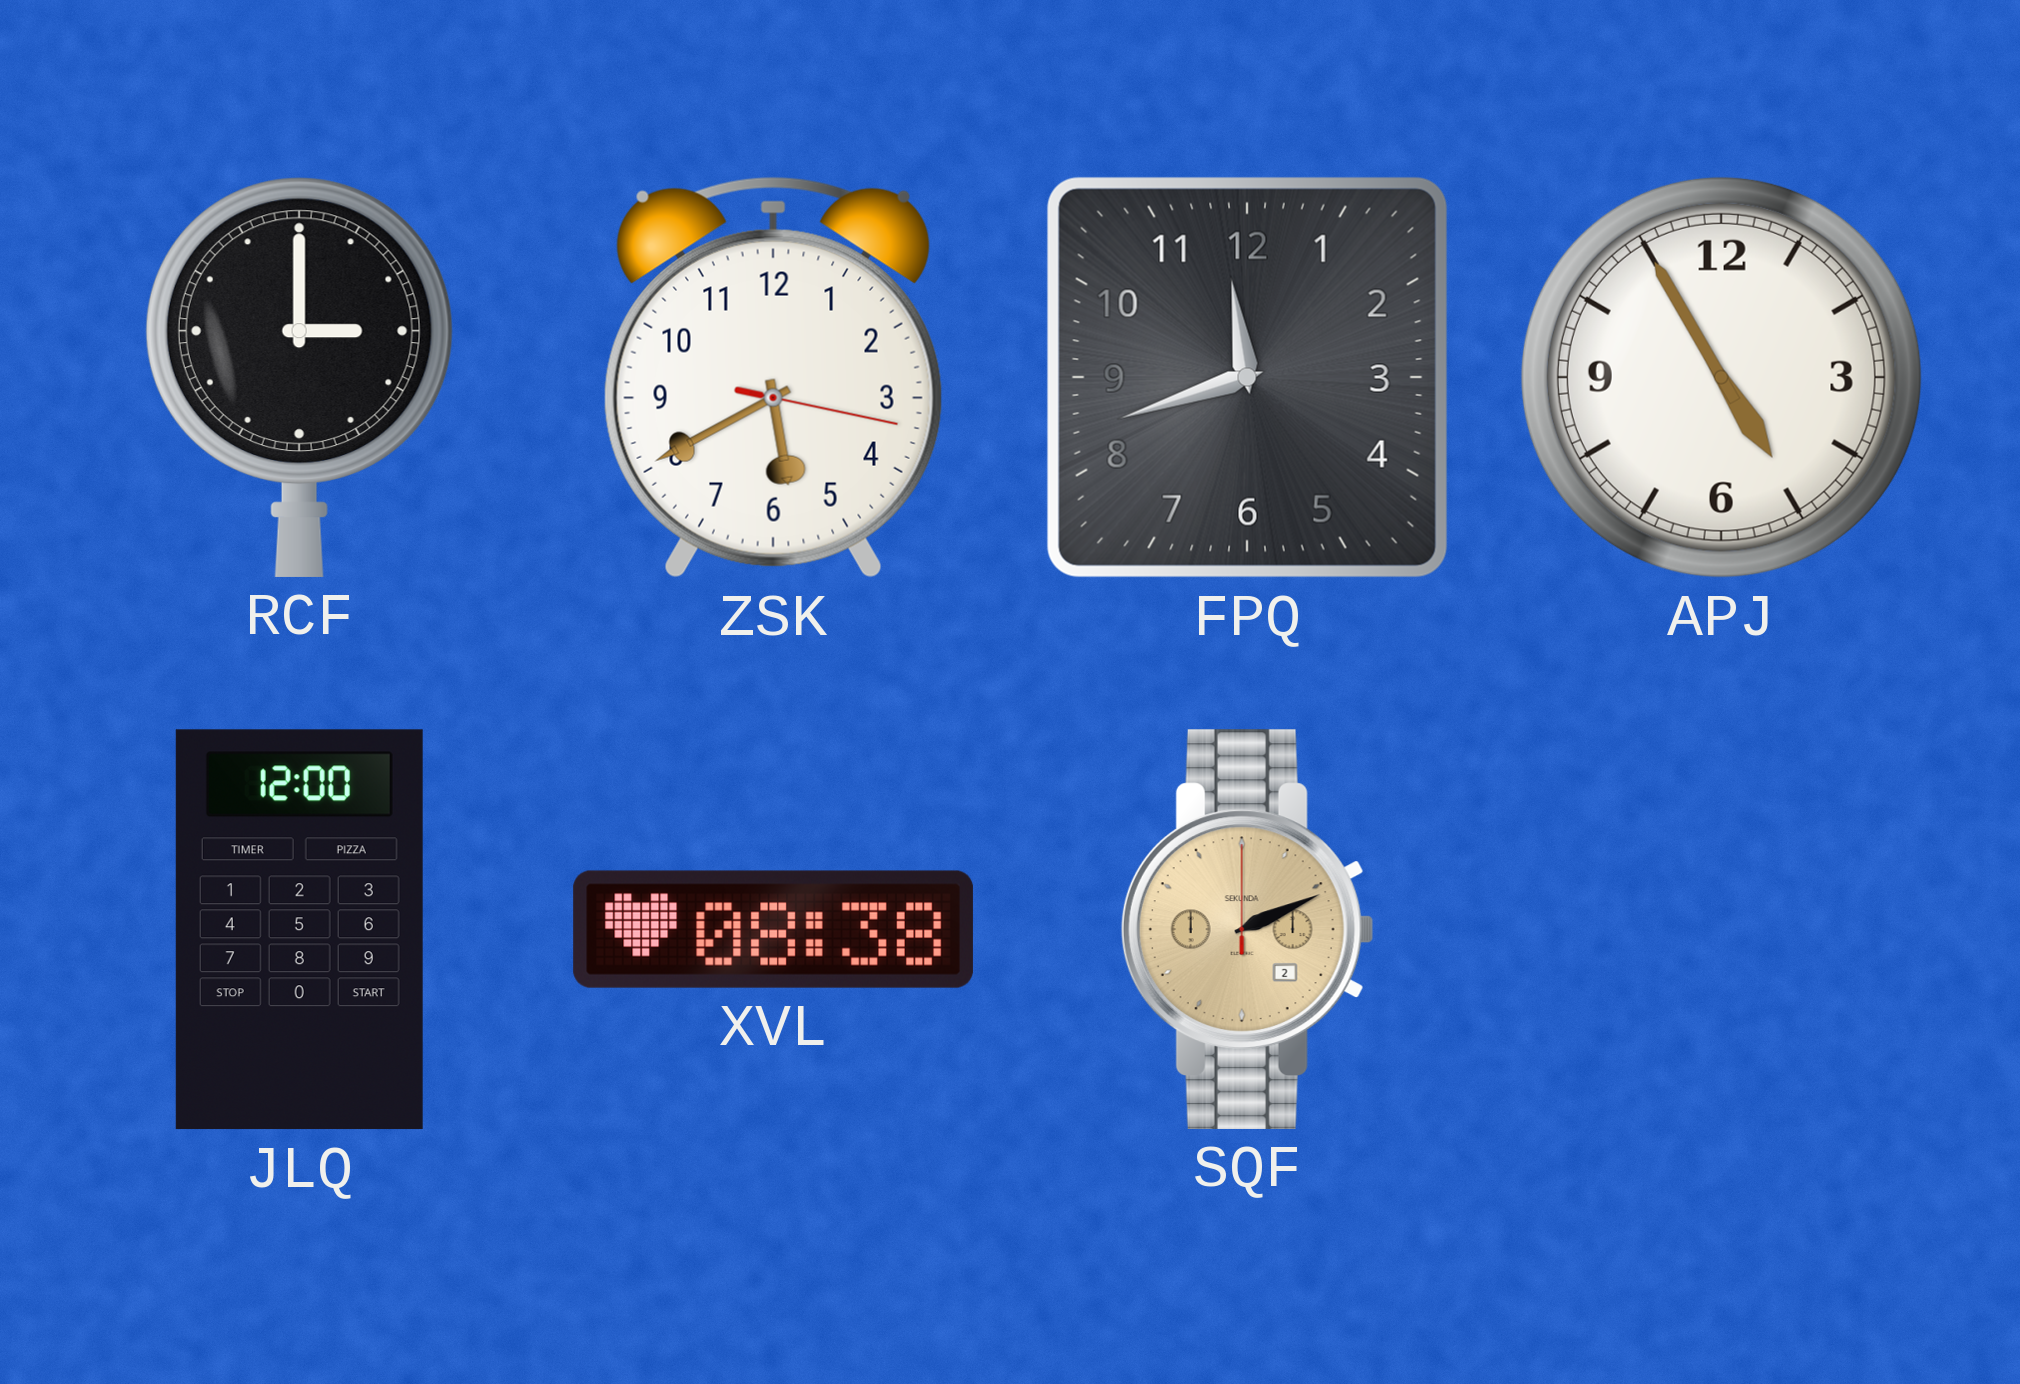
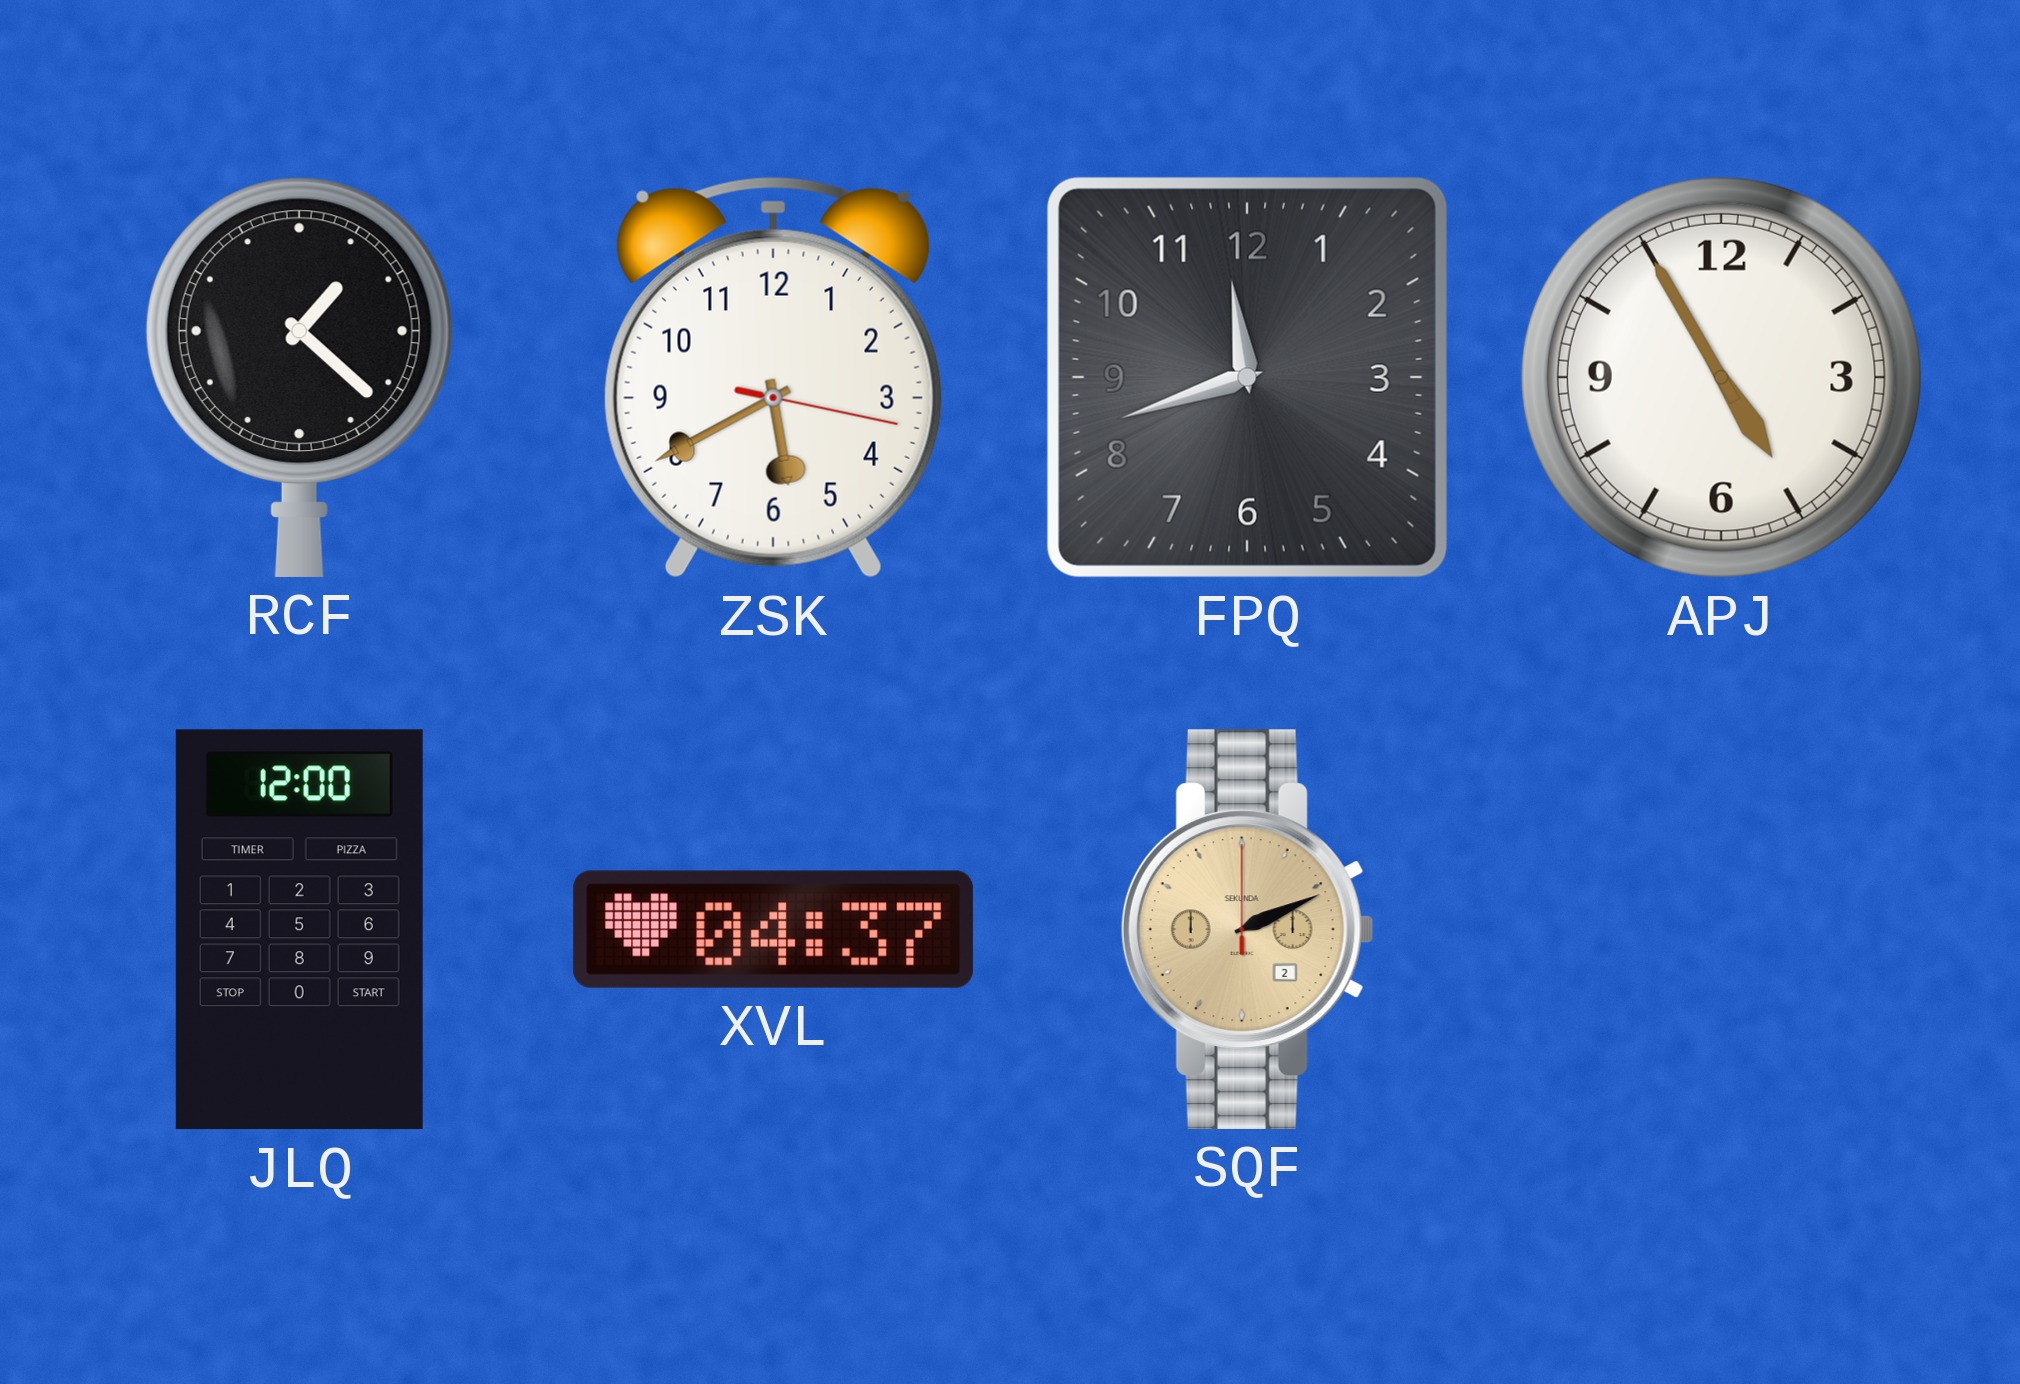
RCF: 3:00 -> 1:22
XVL: 08:38 -> 04:37
